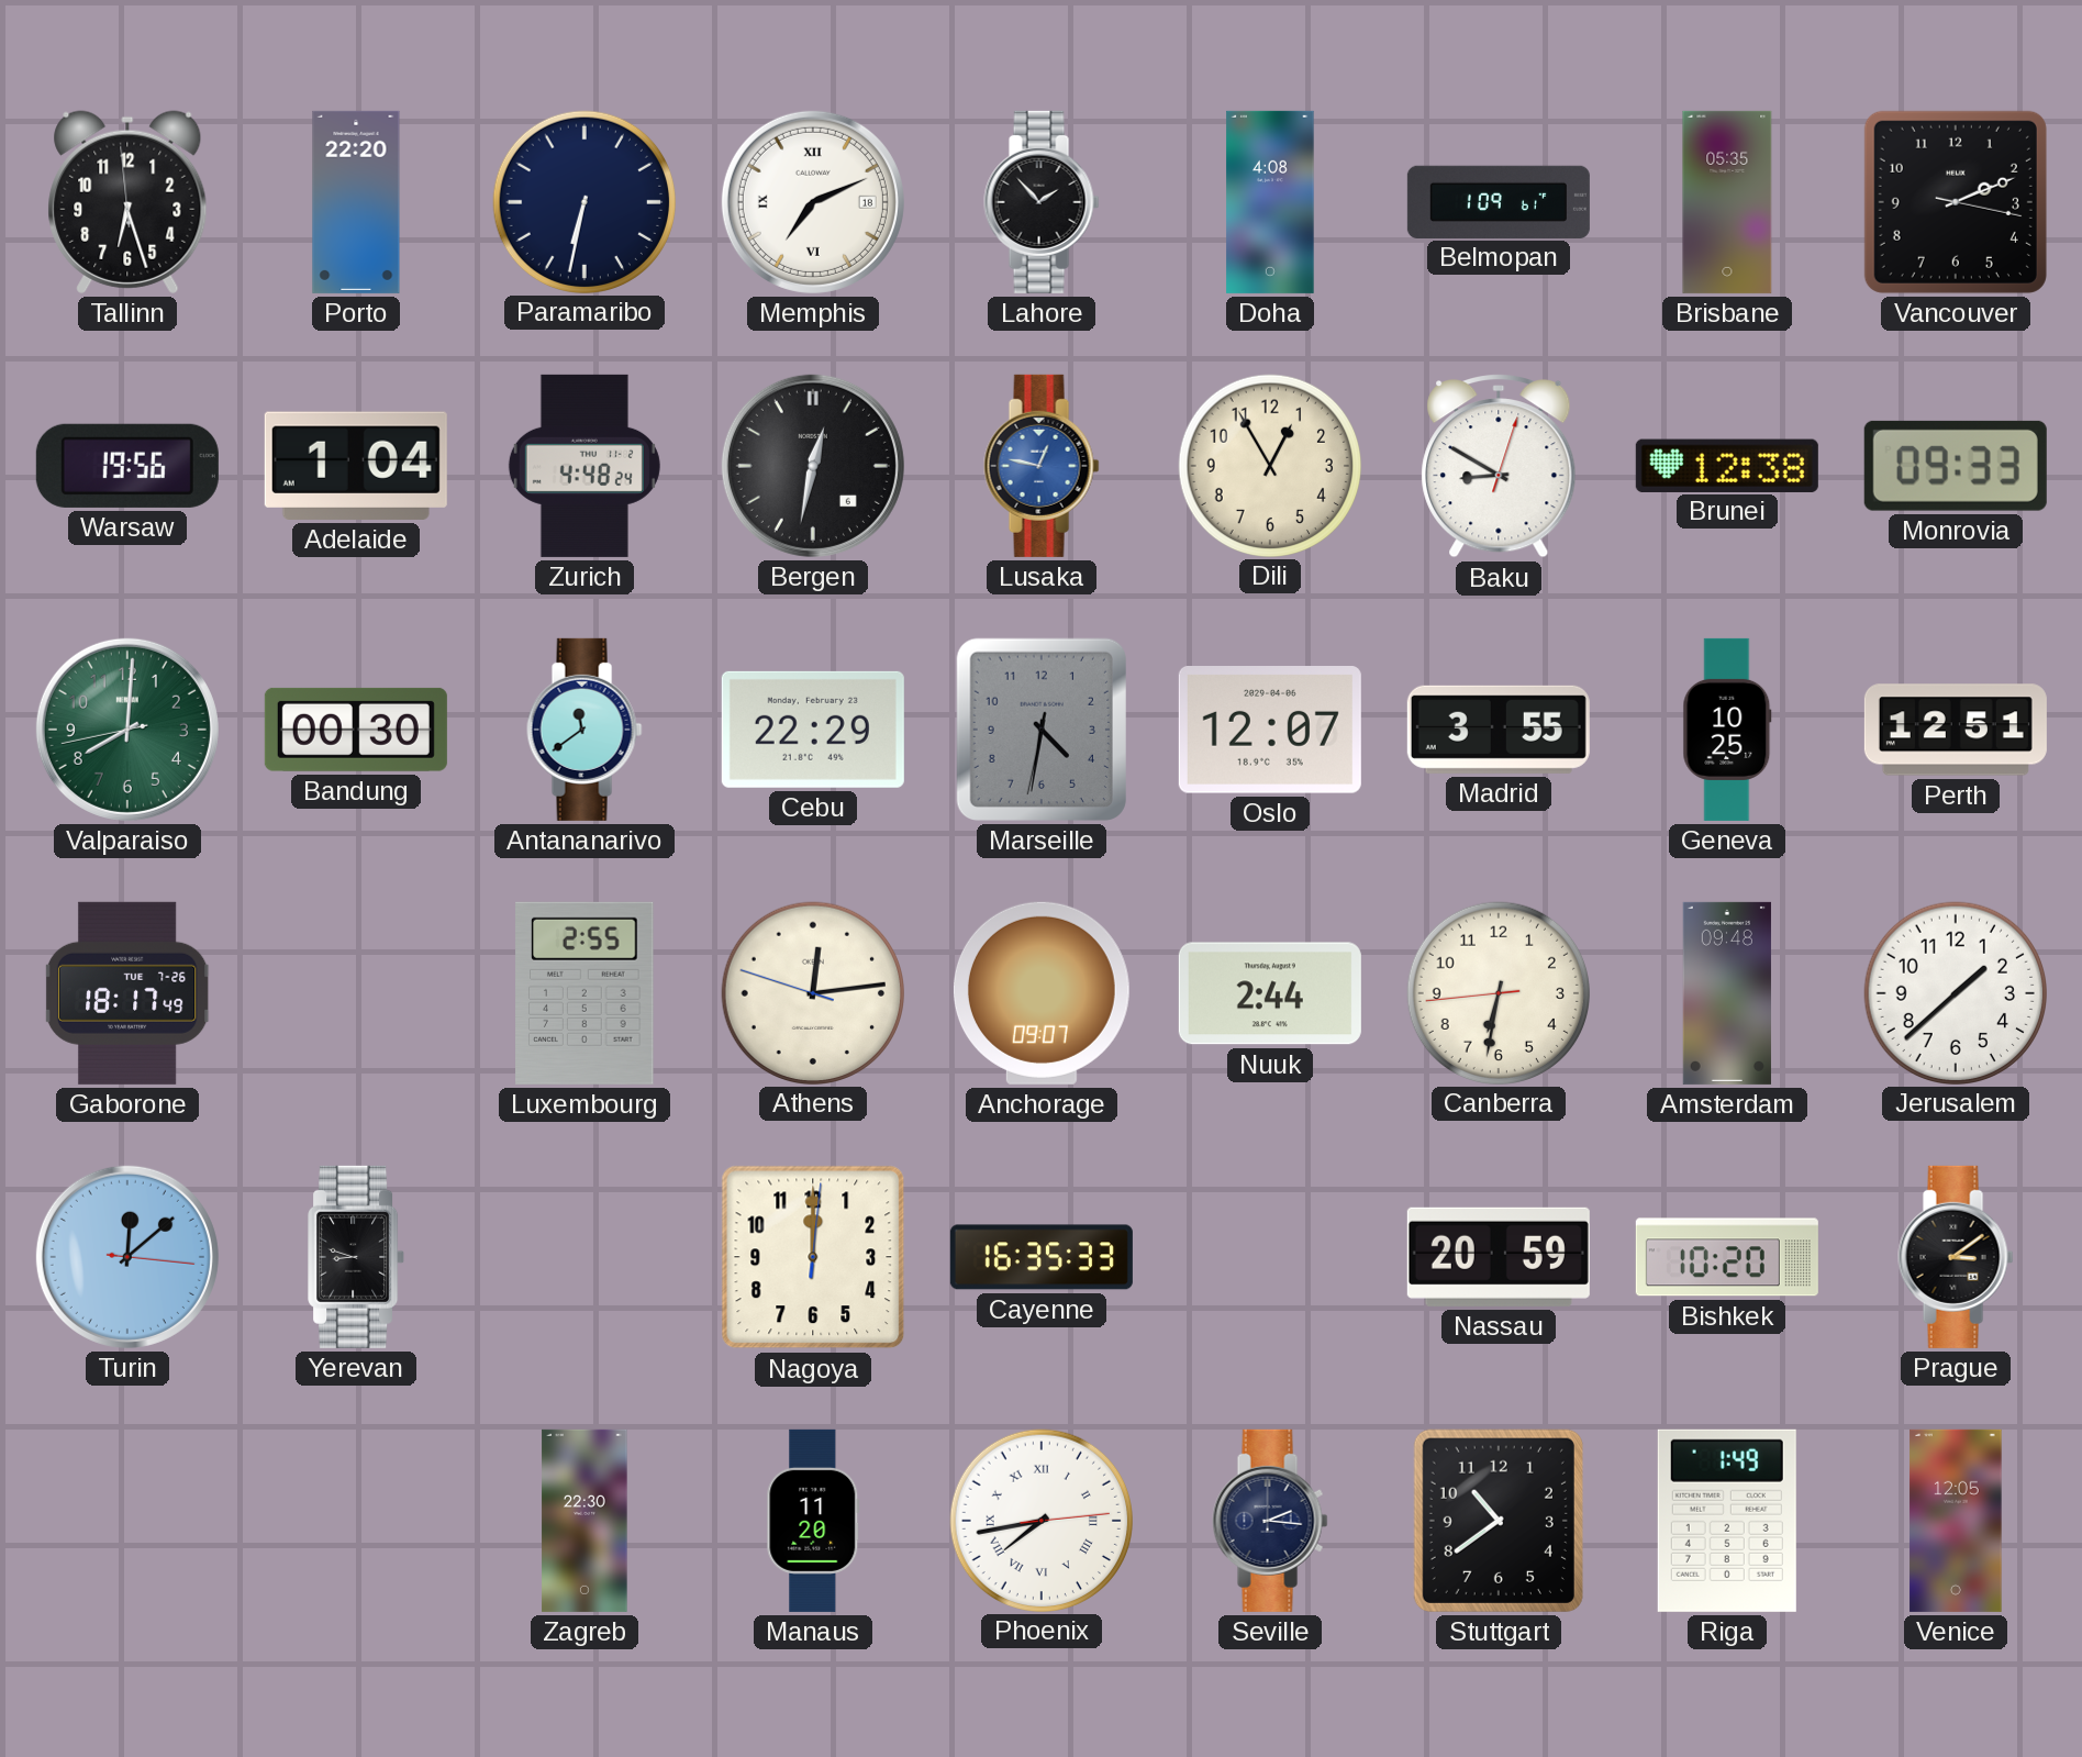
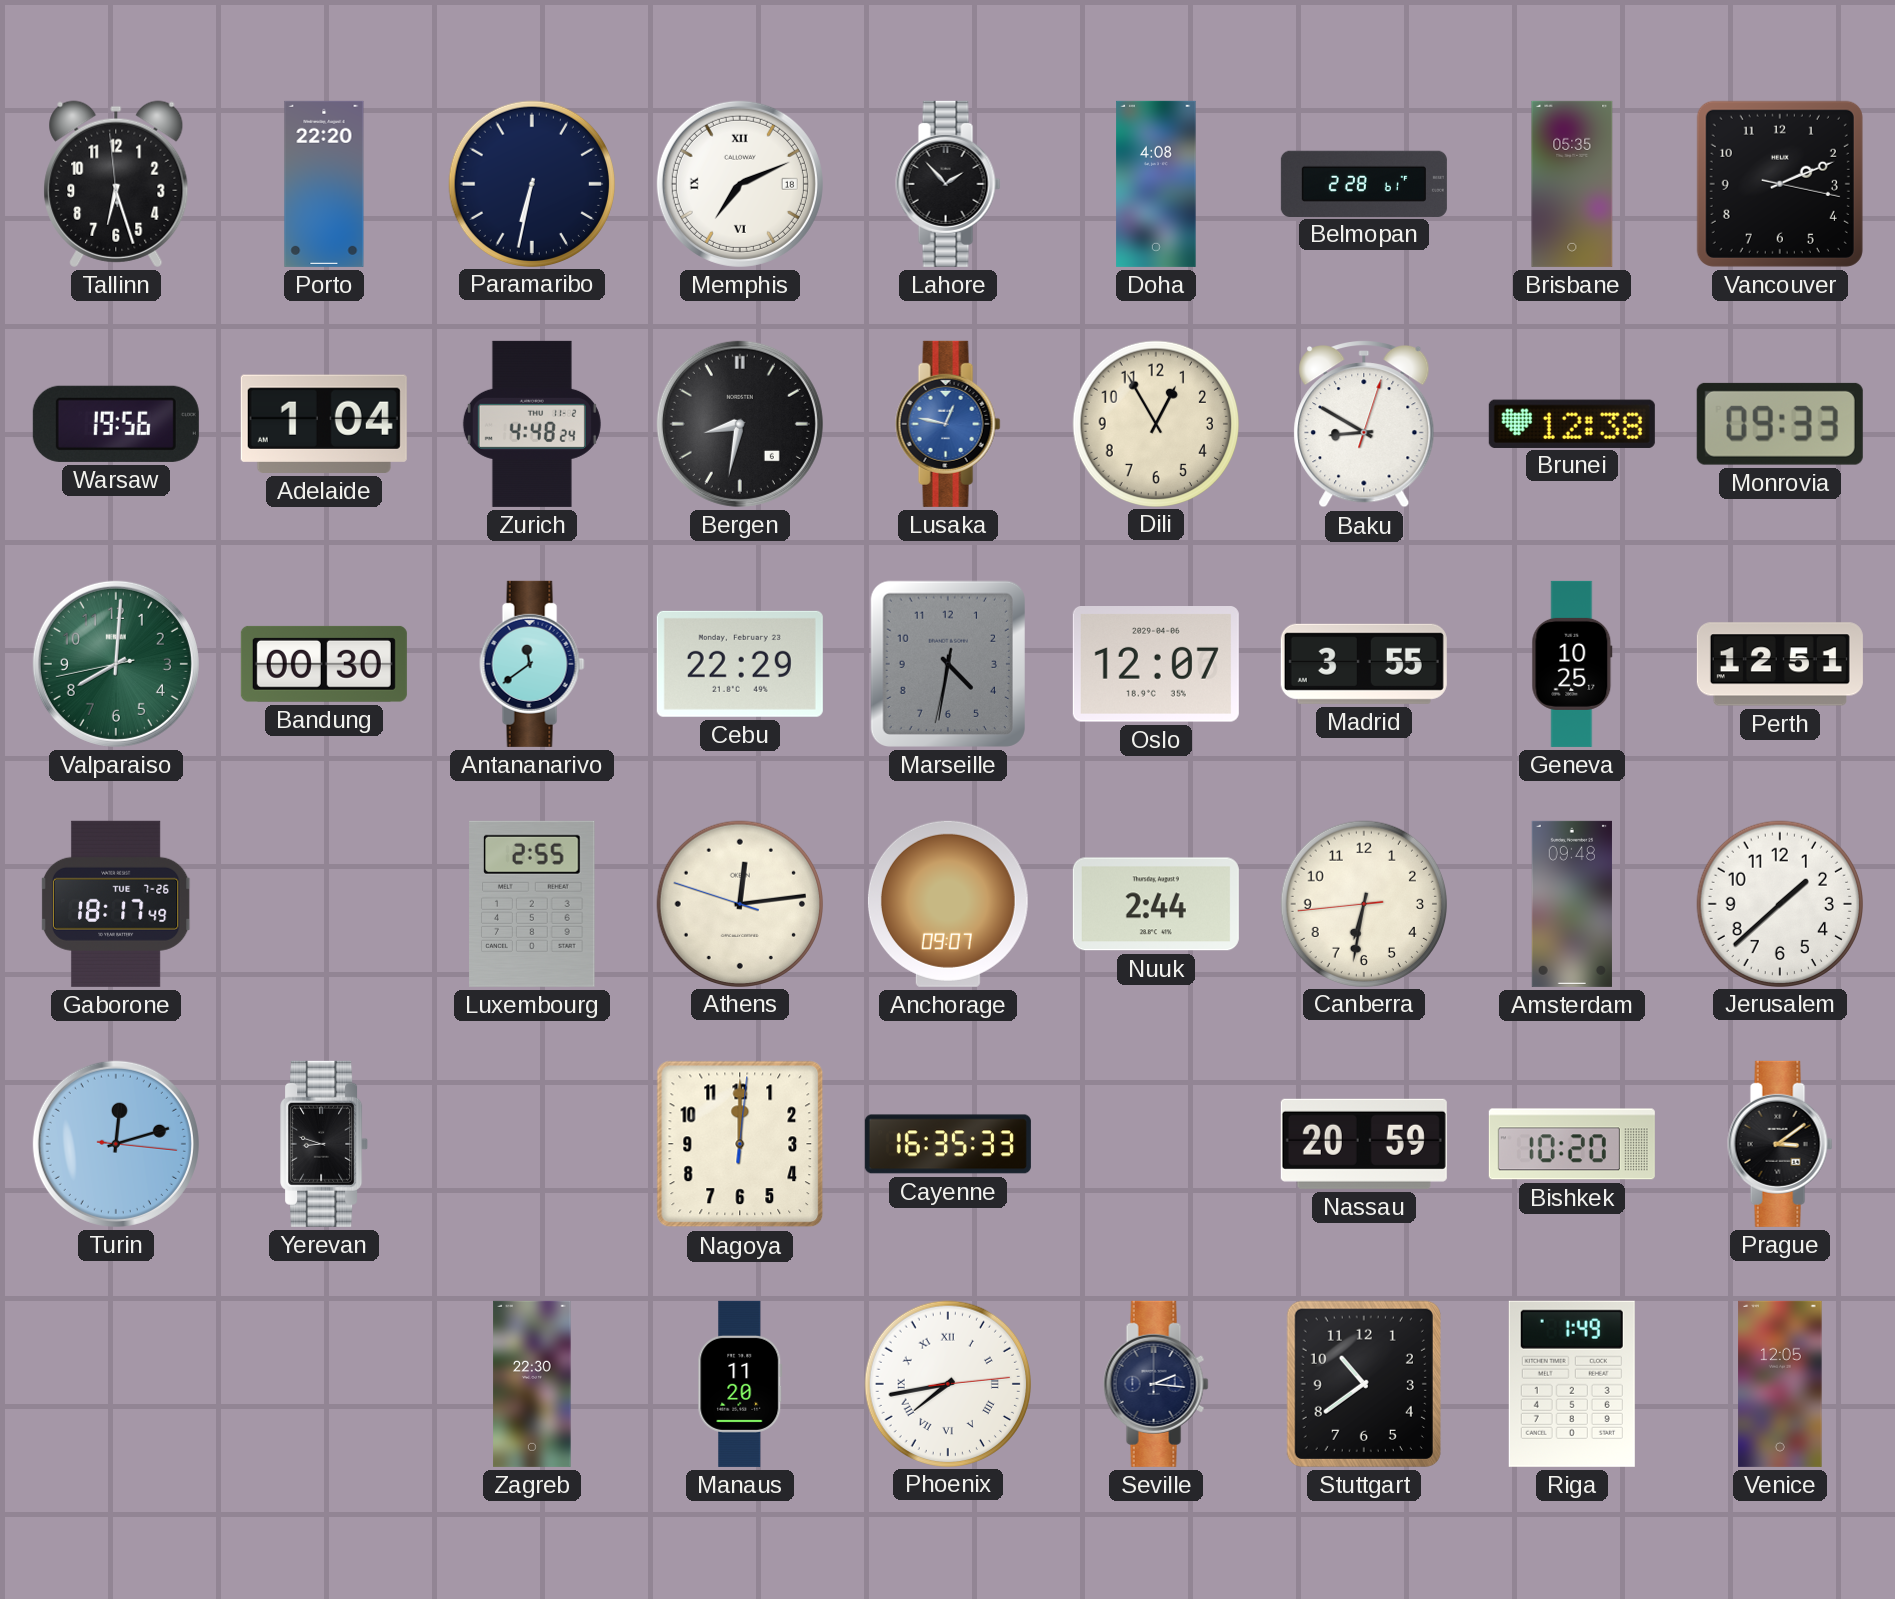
Belmopan: 1:09 -> 2:28
Bergen: 12:32 -> 8:32
Turin: 12:08 -> 12:12
